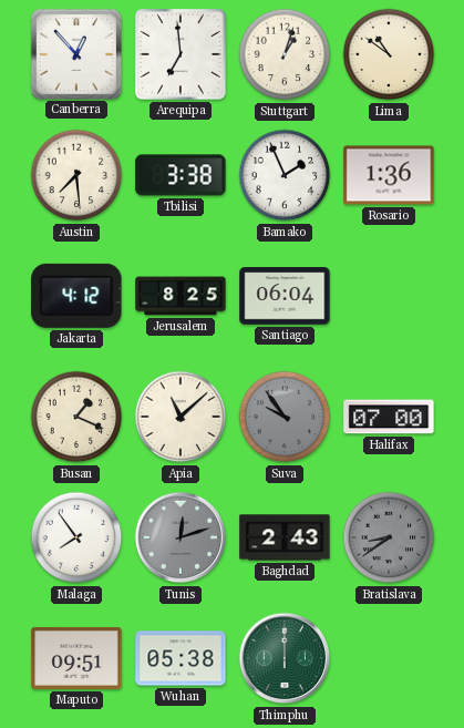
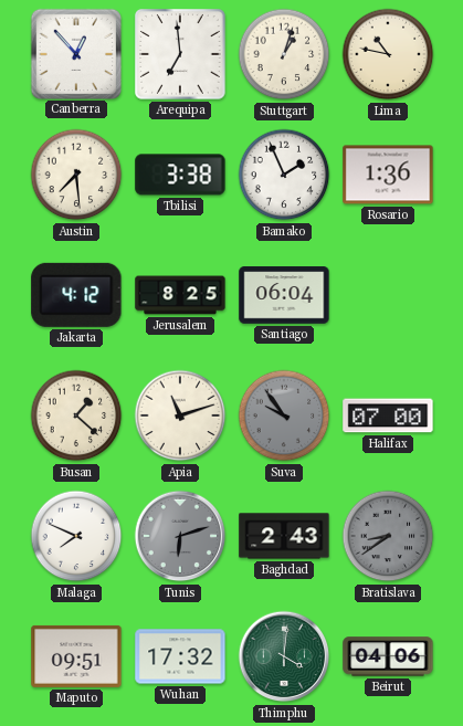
Lima: 10:51 -> 10:47
Busan: 1:19 -> 1:22
Apia: 11:08 -> 11:12
Malaga: 7:54 -> 7:49
Tunis: 12:12 -> 6:12
Wuhan: 05:38 -> 17:32
Thimphu: 12:00 -> 4:01
Beirut: none -> 04:06
